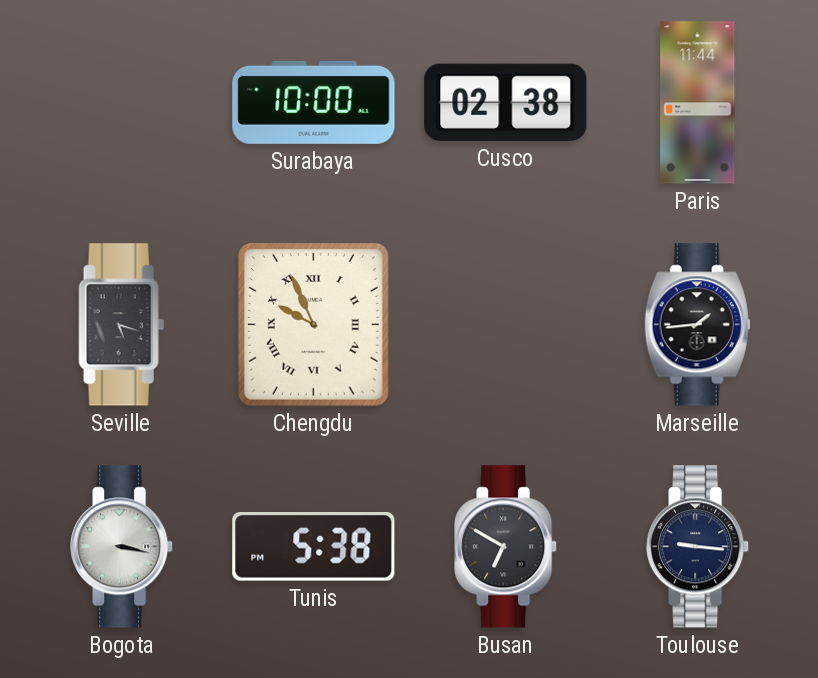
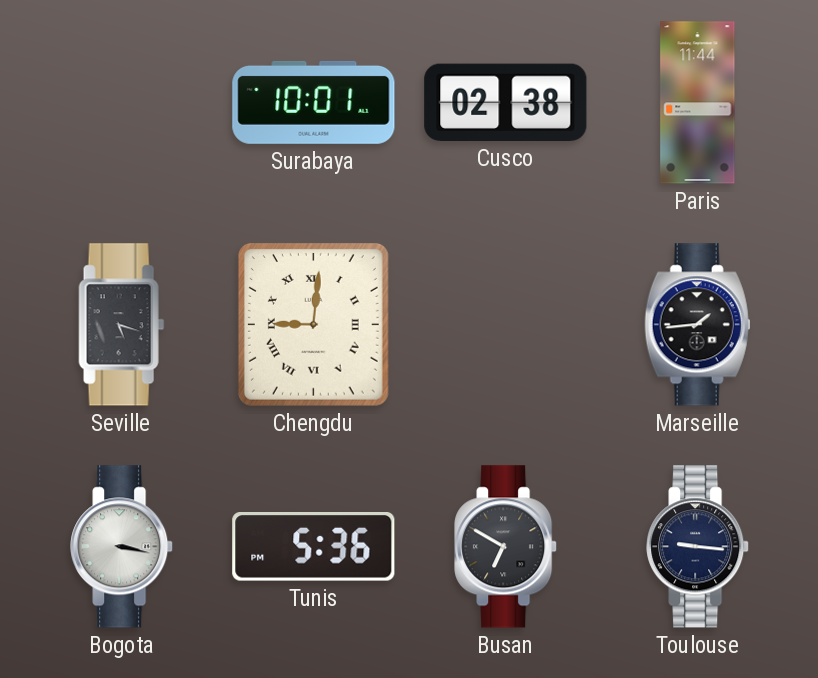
Surabaya: 10:00 -> 10:01
Chengdu: 9:56 -> 9:01
Tunis: 5:38 -> 5:36
